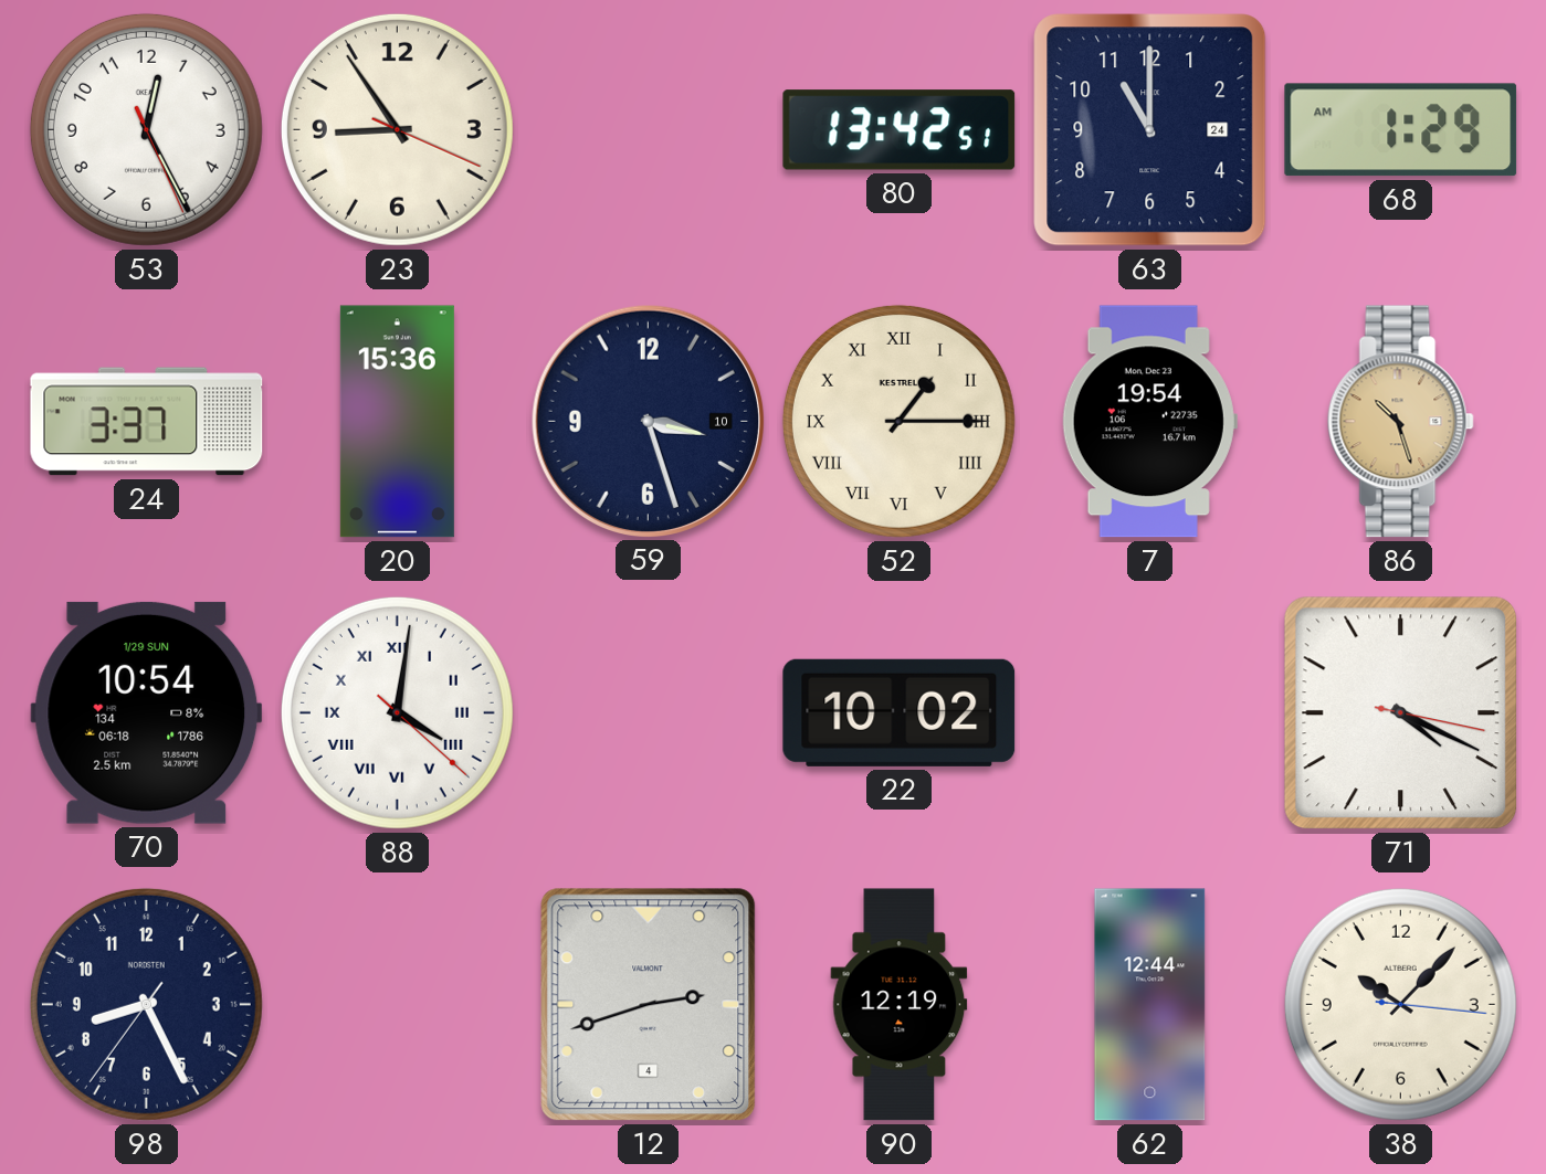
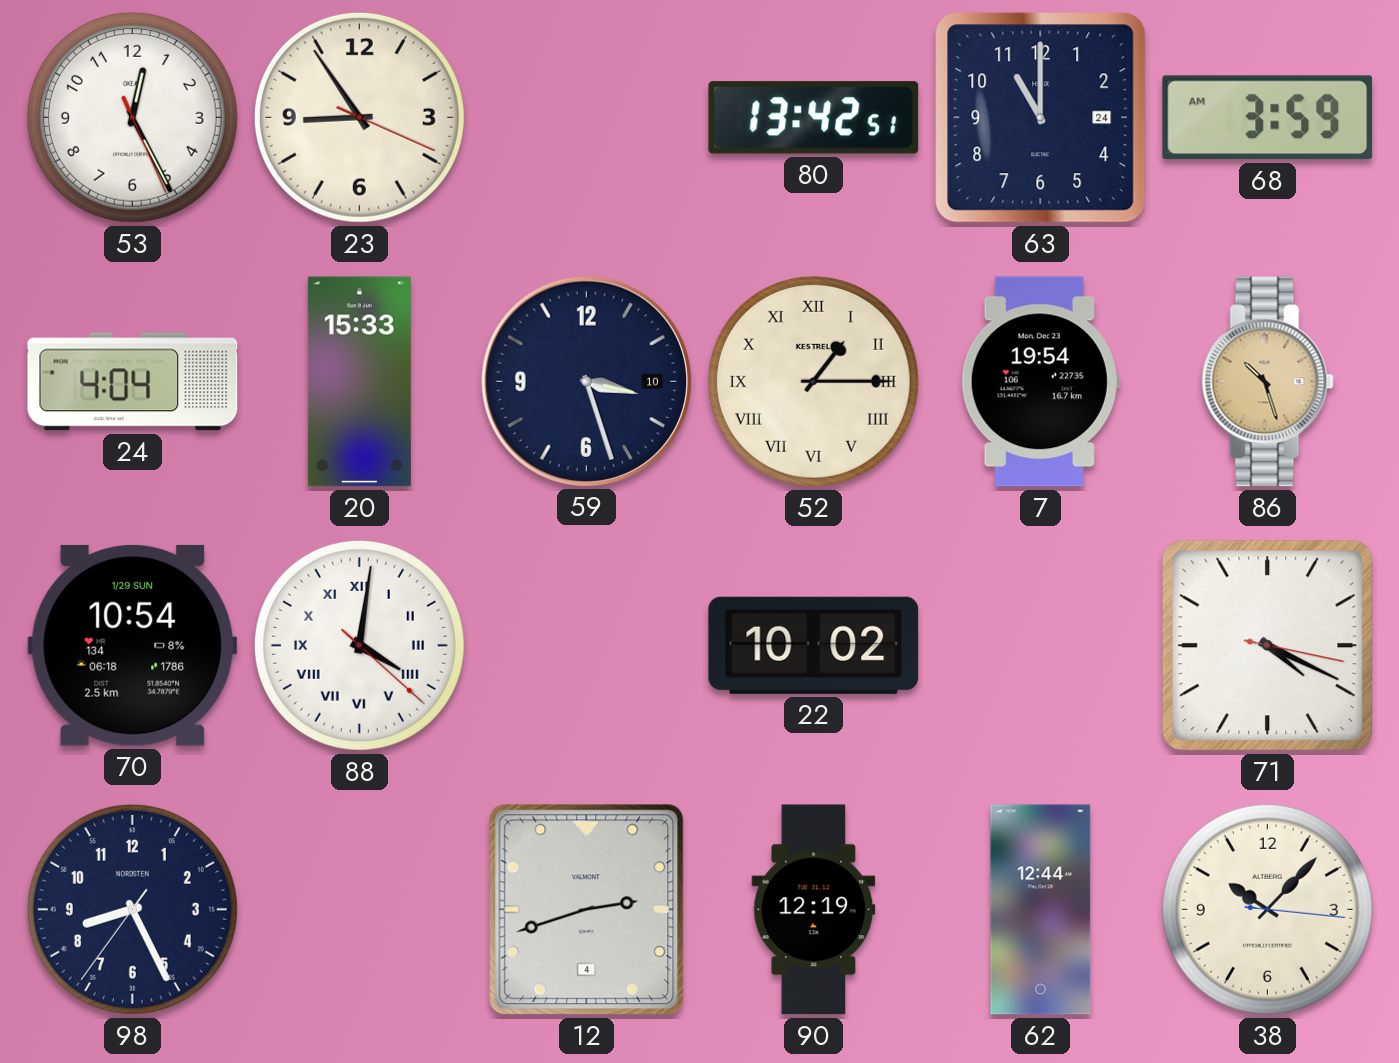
68: 1:29 -> 3:59
24: 3:37 -> 4:04
20: 15:36 -> 15:33
